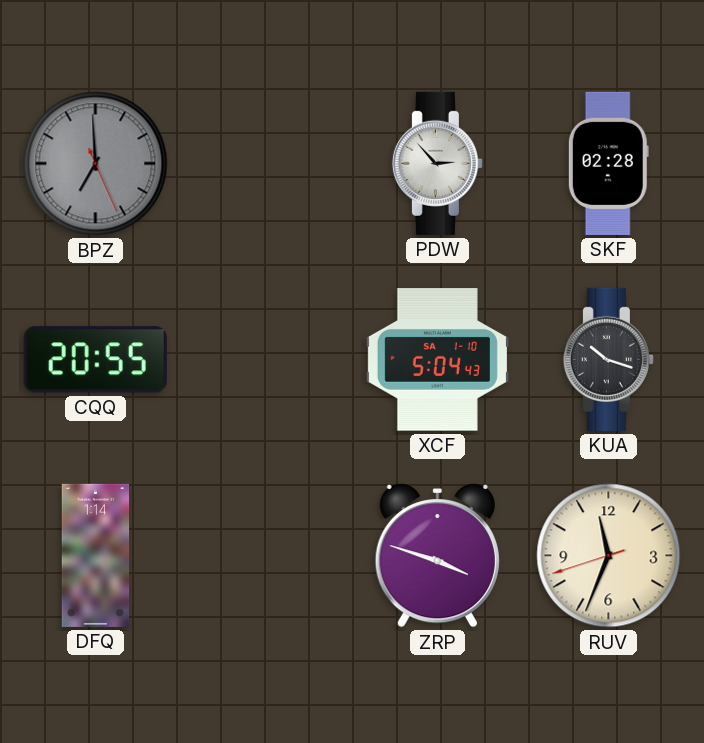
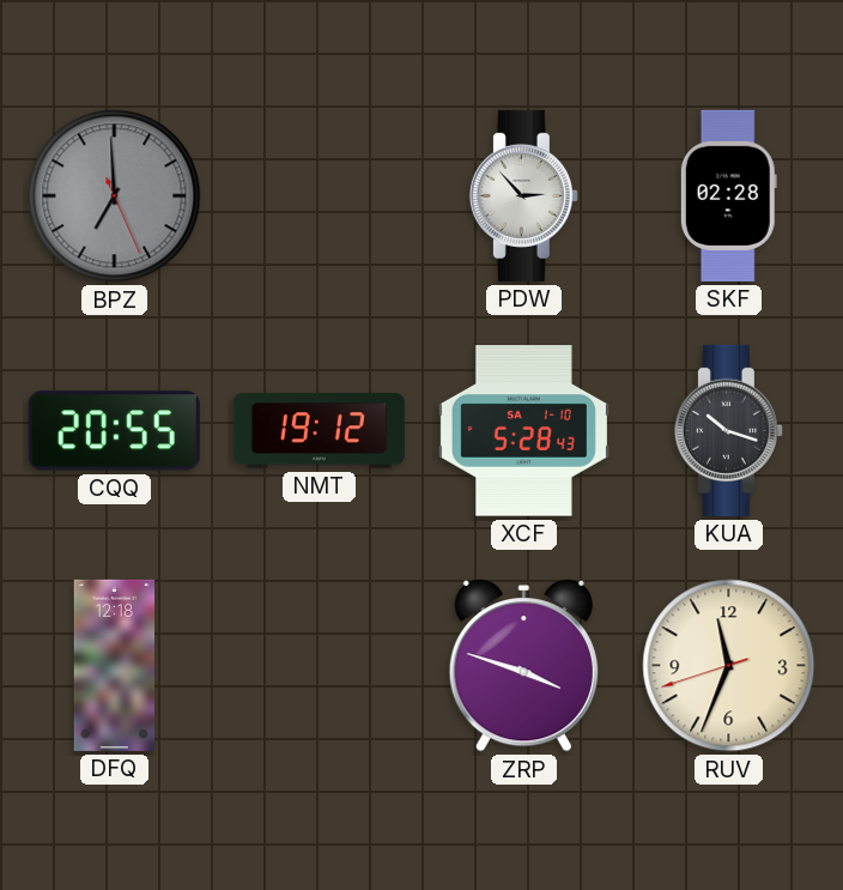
NMT: none -> 19:12
XCF: 5:04 -> 5:28
DFQ: 1:14 -> 12:18
